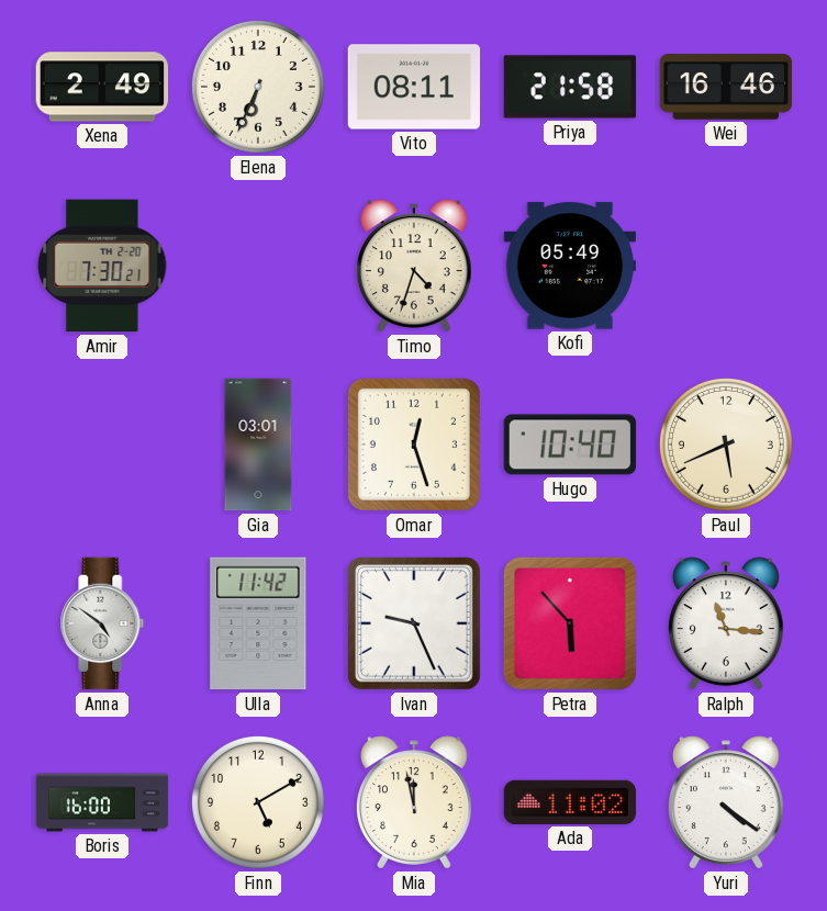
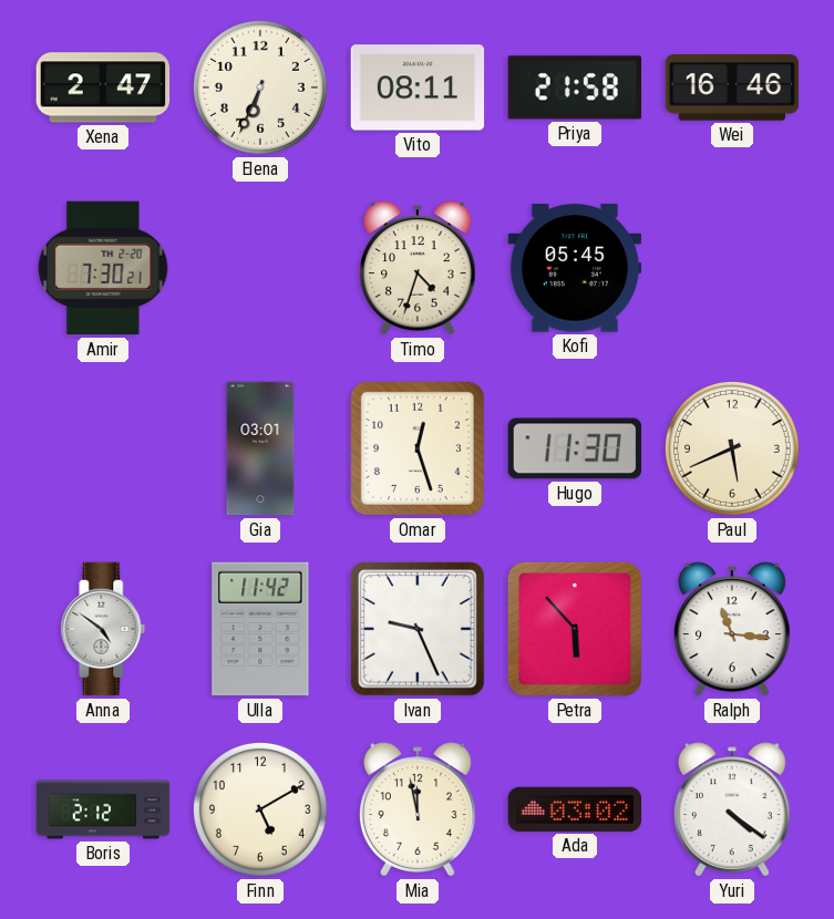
Xena: 2:49 -> 2:47
Kofi: 05:49 -> 05:45
Hugo: 10:40 -> 11:30
Boris: 16:00 -> 2:12
Ada: 11:02 -> 03:02
